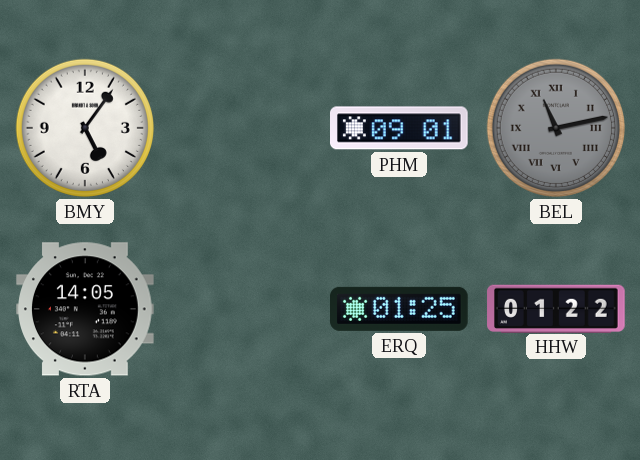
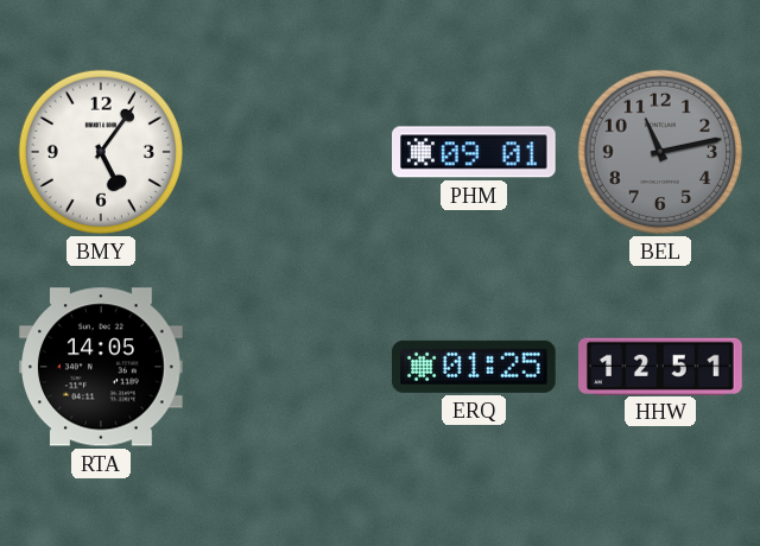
BEL numerals: Roman -> Arabic
HHW: 01:22 -> 12:51
